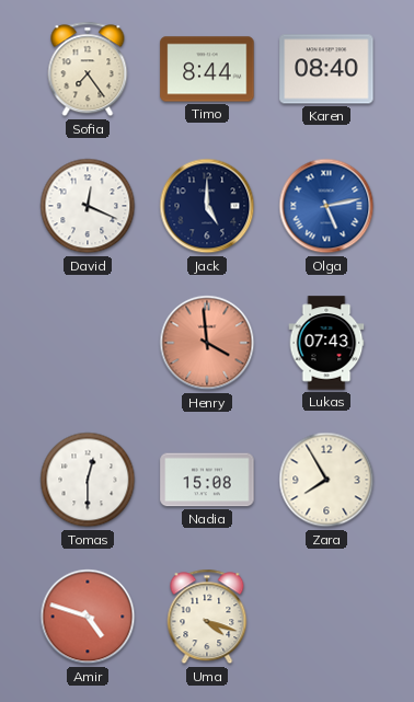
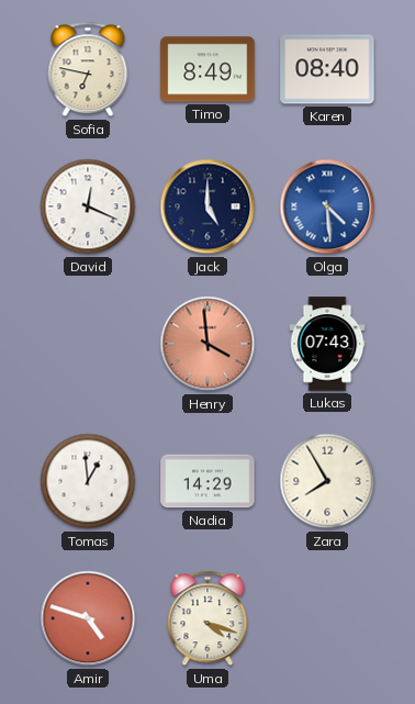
Sofia: 7:24 -> 6:47
Timo: 8:44 -> 8:49
Olga: 5:13 -> 4:29
Tomas: 12:30 -> 12:59
Nadia: 15:08 -> 14:29
